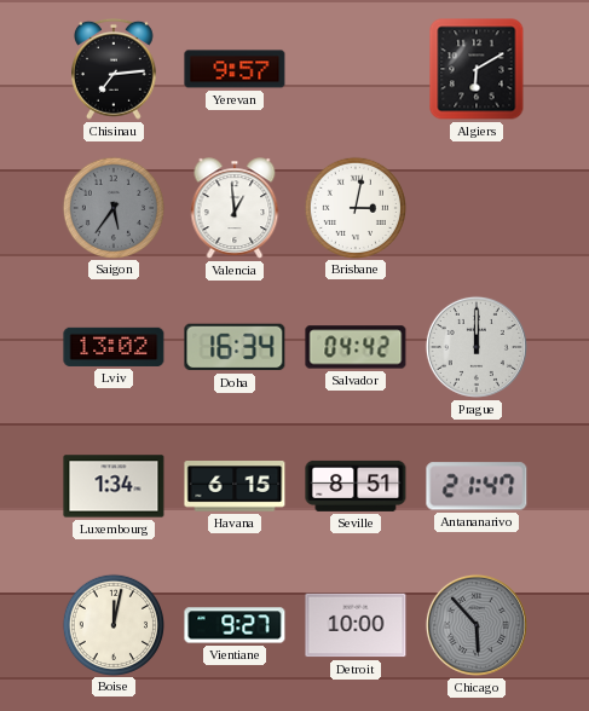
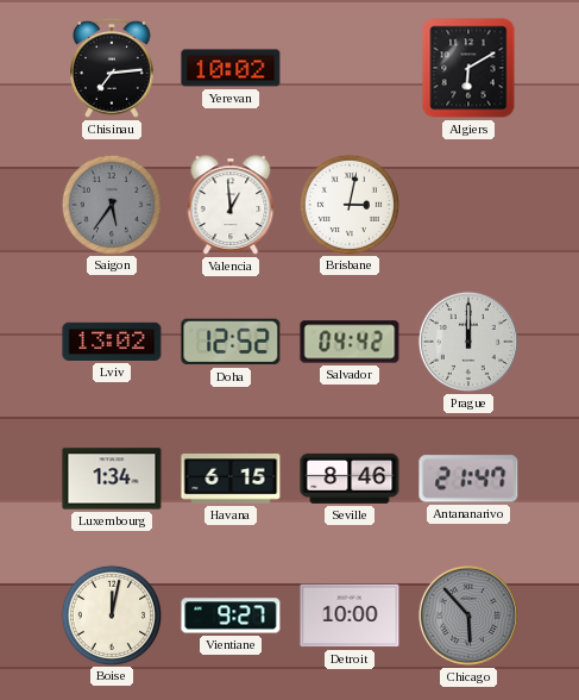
Yerevan: 9:57 -> 10:02
Doha: 16:34 -> 12:52
Seville: 8:51 -> 8:46
